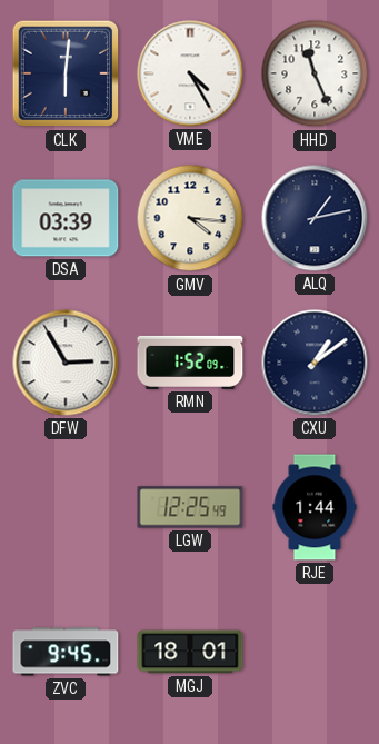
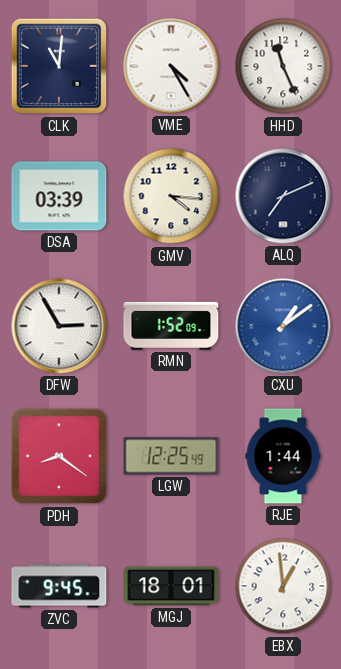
CLK: 6:01 -> 11:01
ALQ: 1:13 -> 7:11
CXU dial: navy -> blue
PDH: none -> 8:21
EBX: none -> 12:59
